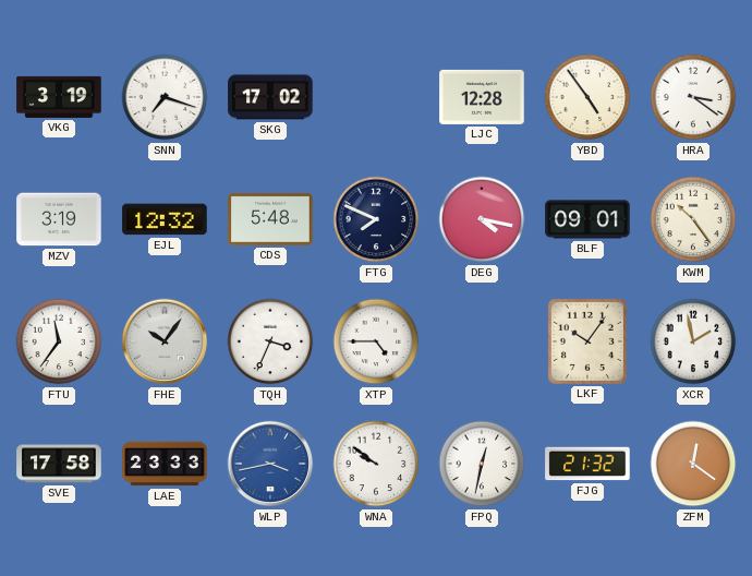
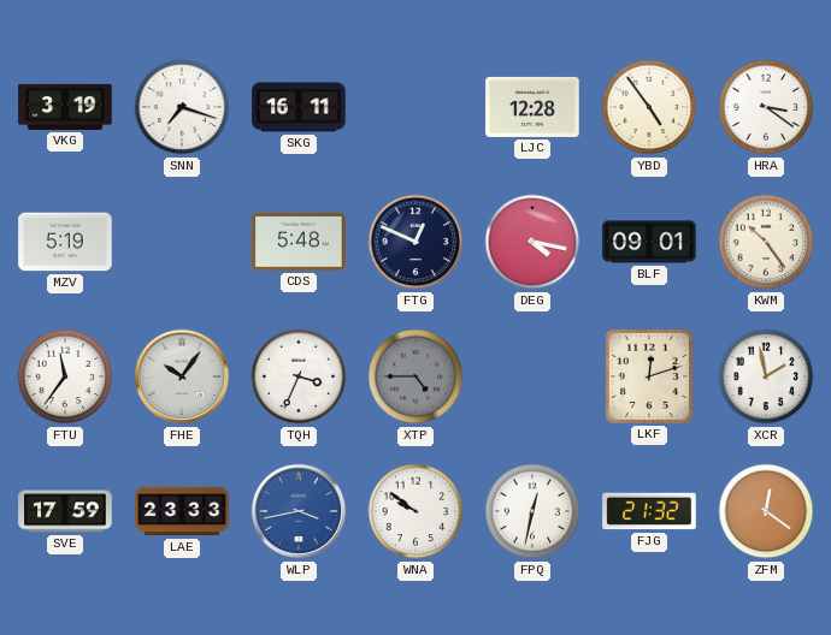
SKG: 17:02 -> 16:11
MZV: 3:19 -> 5:19
EJL: 12:32 -> none
FTG: 7:49 -> 12:49
XTP dial: white -> grey
LKF: 10:06 -> 12:12
SVE: 17:58 -> 17:59
